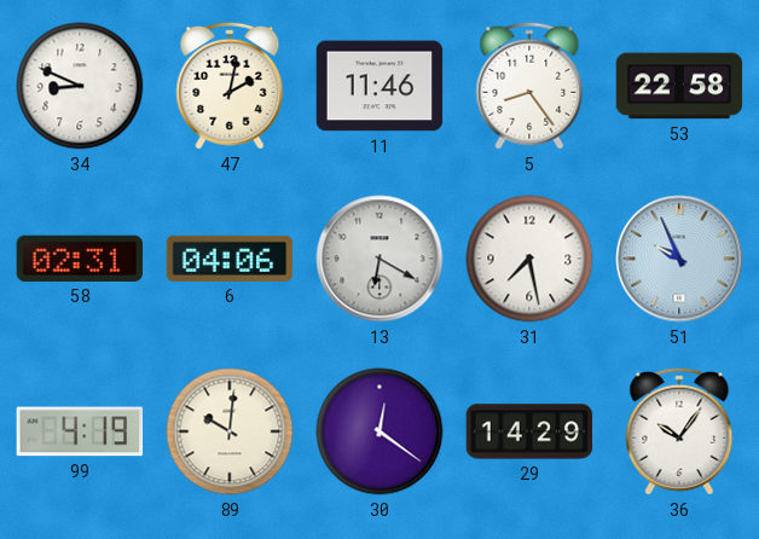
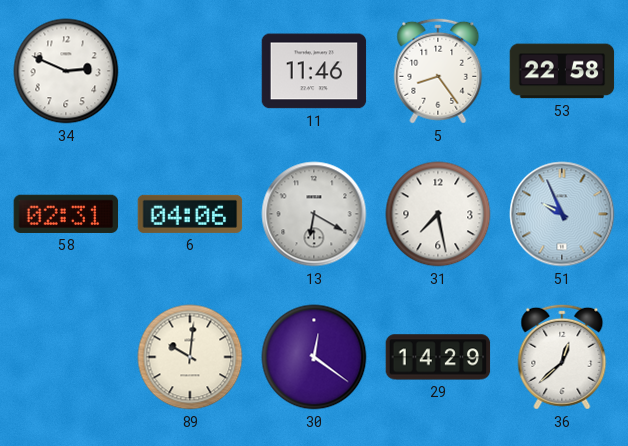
34: 8:49 -> 2:49
47: 2:02 -> none
99: 4:19 -> none
36: 10:06 -> 12:38
